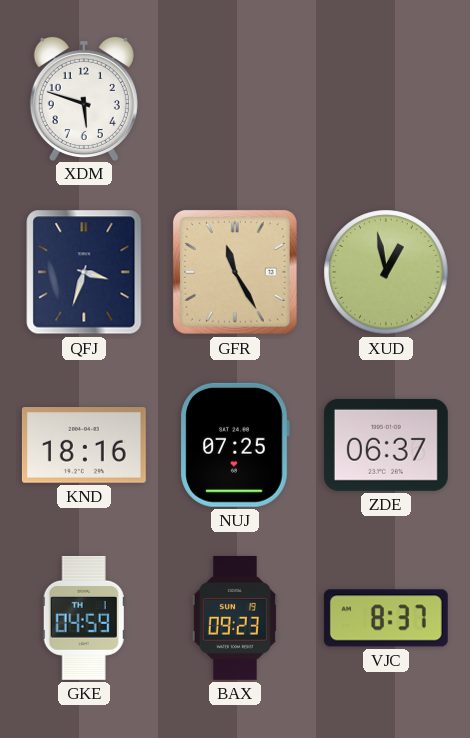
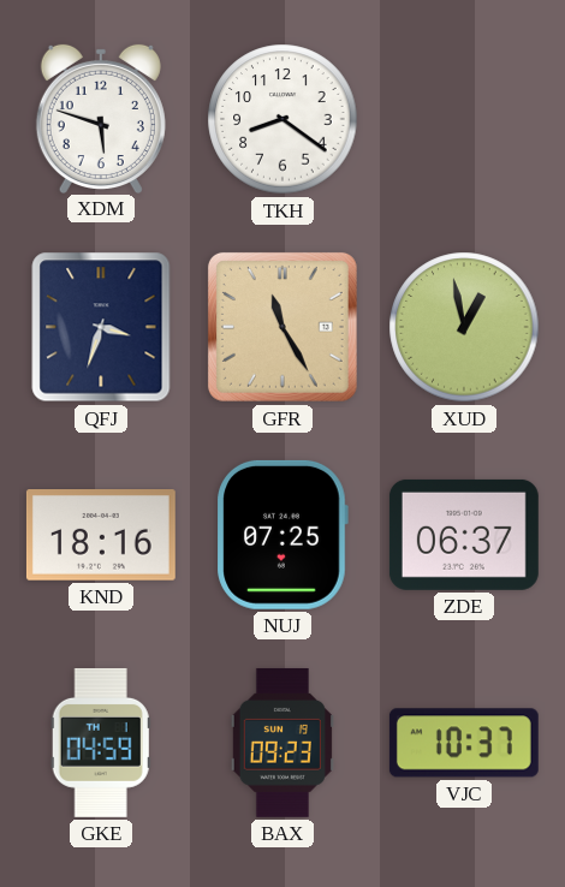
TKH: none -> 8:21
VJC: 8:37 -> 10:37
